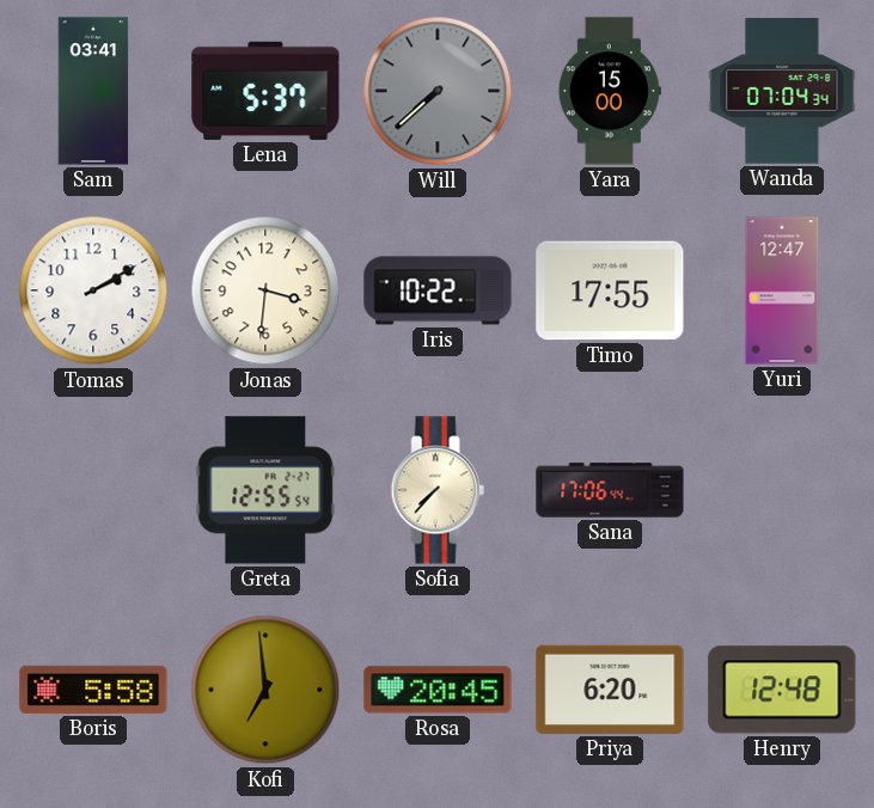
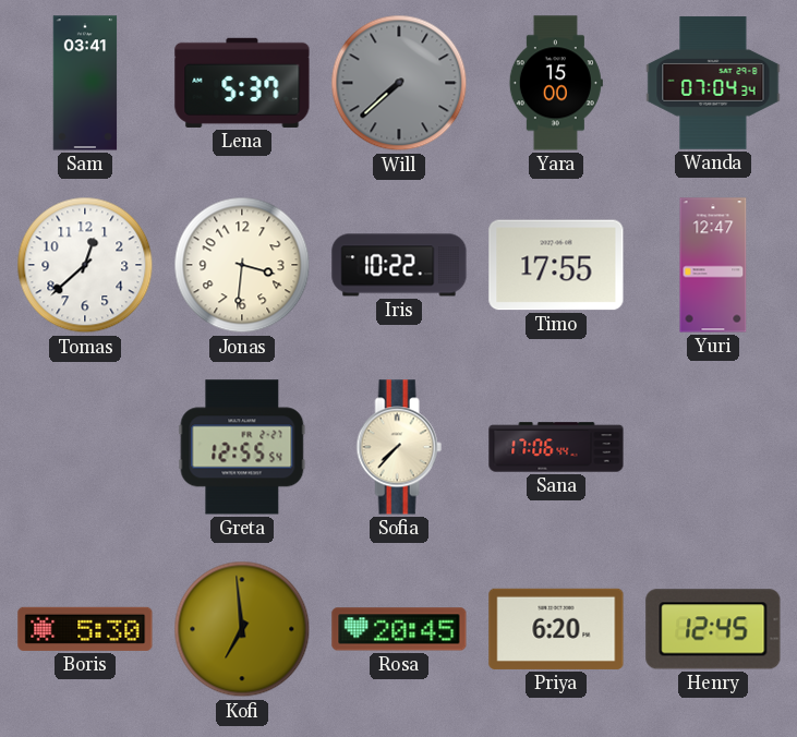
Tomas: 2:10 -> 12:38
Boris: 5:58 -> 5:30
Henry: 12:48 -> 12:45
